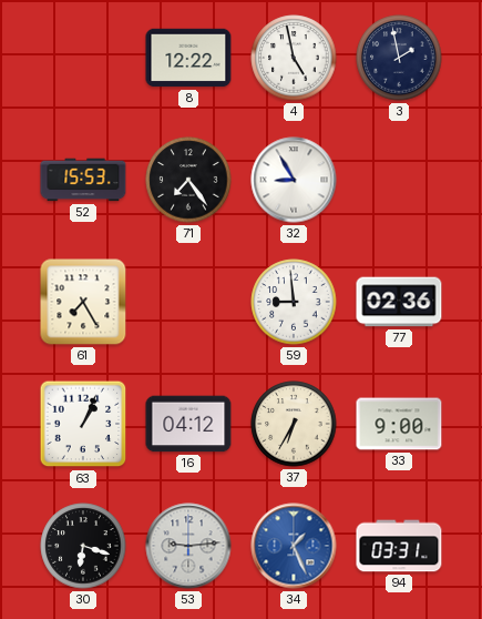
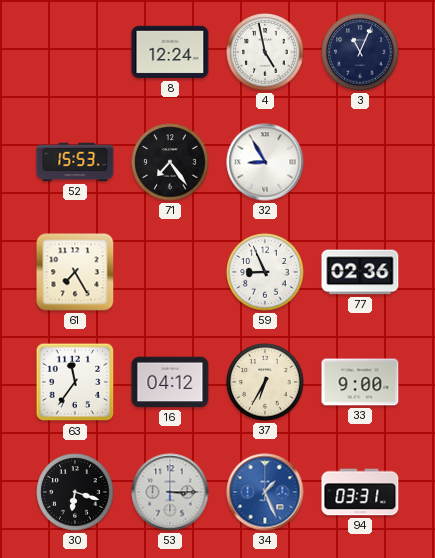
8: 12:22 -> 12:24
3: 1:58 -> 11:04
59: 8:59 -> 8:56
63: 1:04 -> 11:36
53: 9:14 -> 3:15
